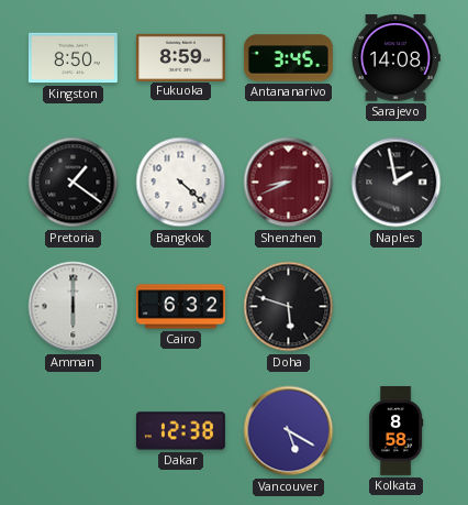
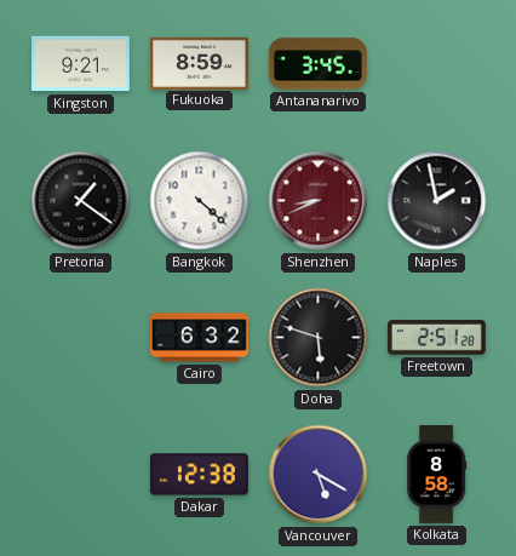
Kingston: 8:50 -> 9:21
Sarajevo: 14:08 -> none
Amman: 6:00 -> none
Freetown: none -> 2:51
